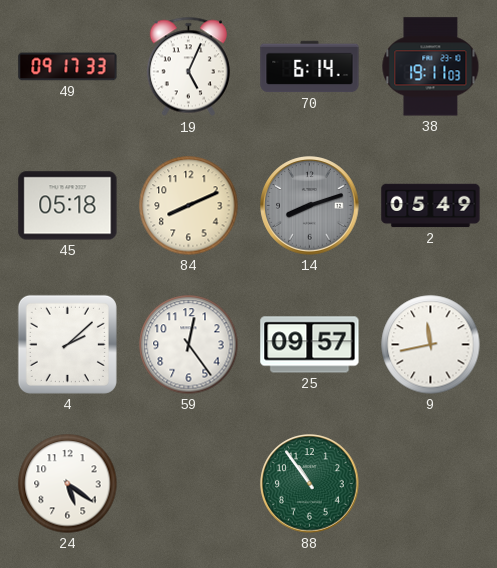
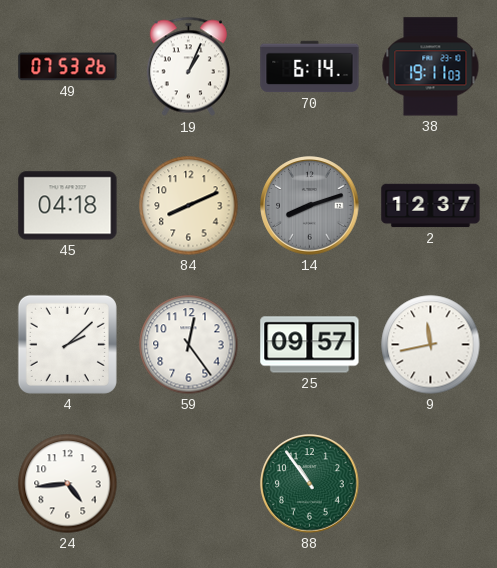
49: 09:17 -> 07:53
19: 5:04 -> 1:04
45: 05:18 -> 04:18
2: 05:49 -> 12:37
24: 5:21 -> 4:44
